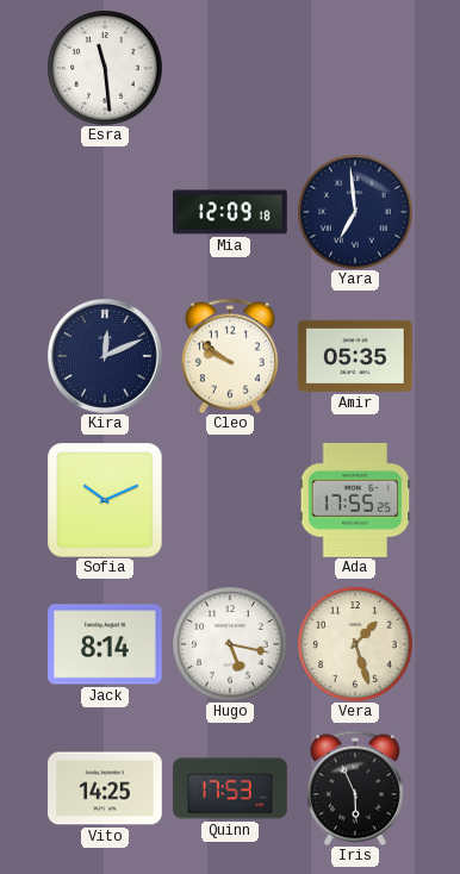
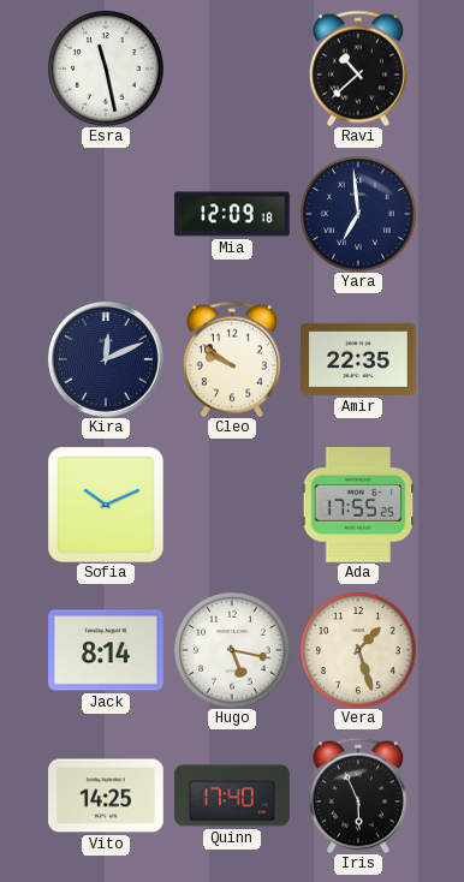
Esra: 11:29 -> 11:28
Ravi: none -> 10:38
Amir: 05:35 -> 22:35
Quinn: 17:53 -> 17:40
